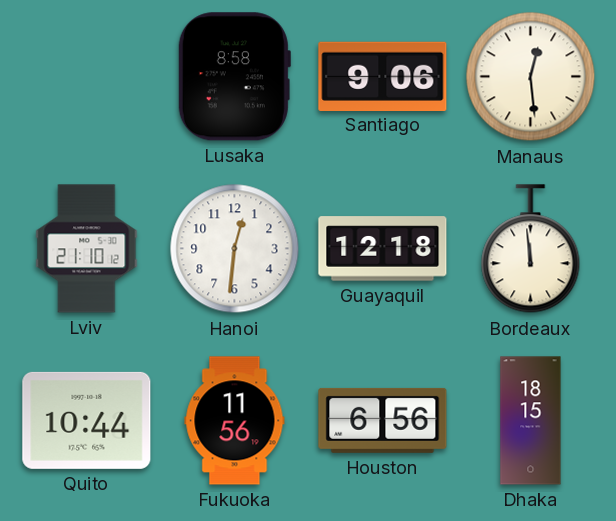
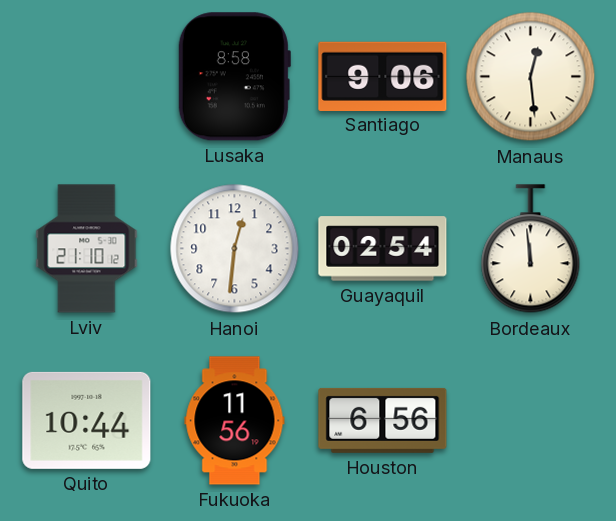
Guayaquil: 12:18 -> 02:54
Dhaka: 18:15 -> none
